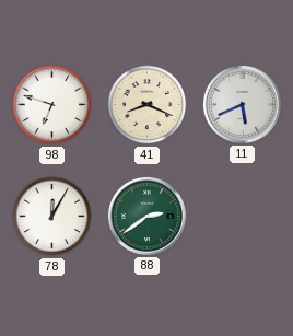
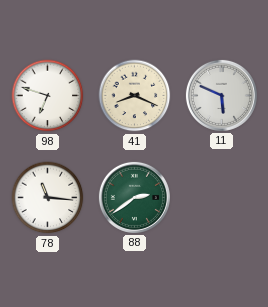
11: 5:41 -> 5:49
78: 12:05 -> 11:16
